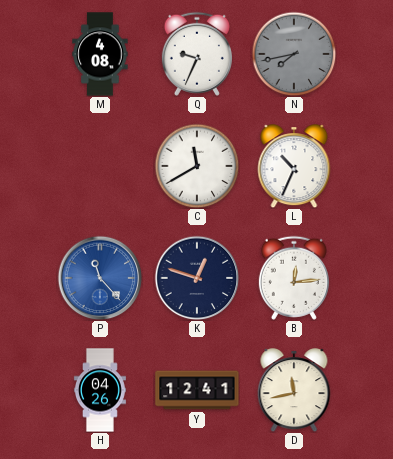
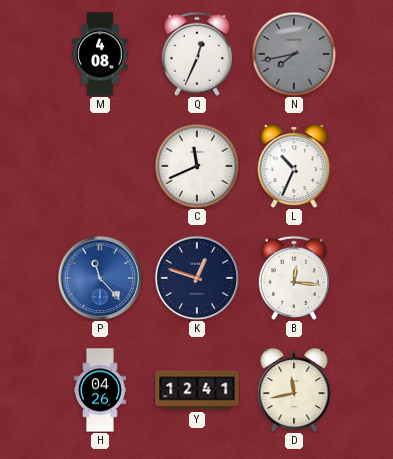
Q: 9:34 -> 12:34
C: 11:40 -> 11:41
B: 12:14 -> 12:16
